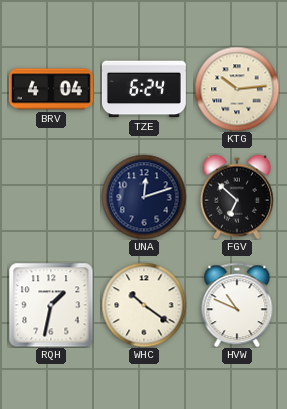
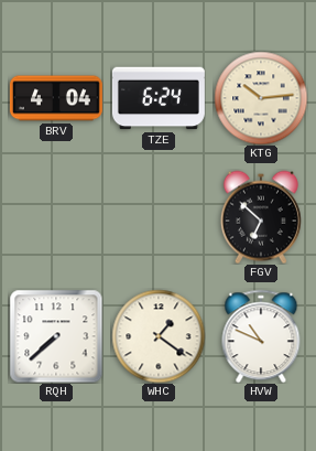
UNA: 12:12 -> none
RQH: 1:32 -> 7:38
WHC: 10:21 -> 1:21
